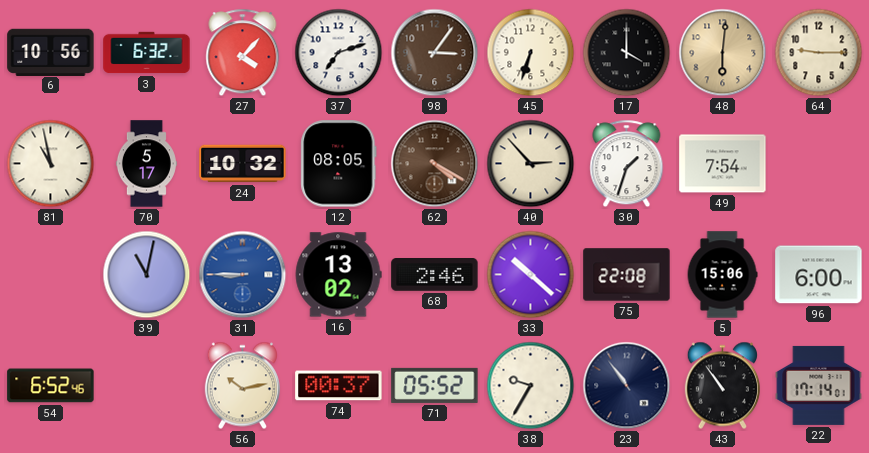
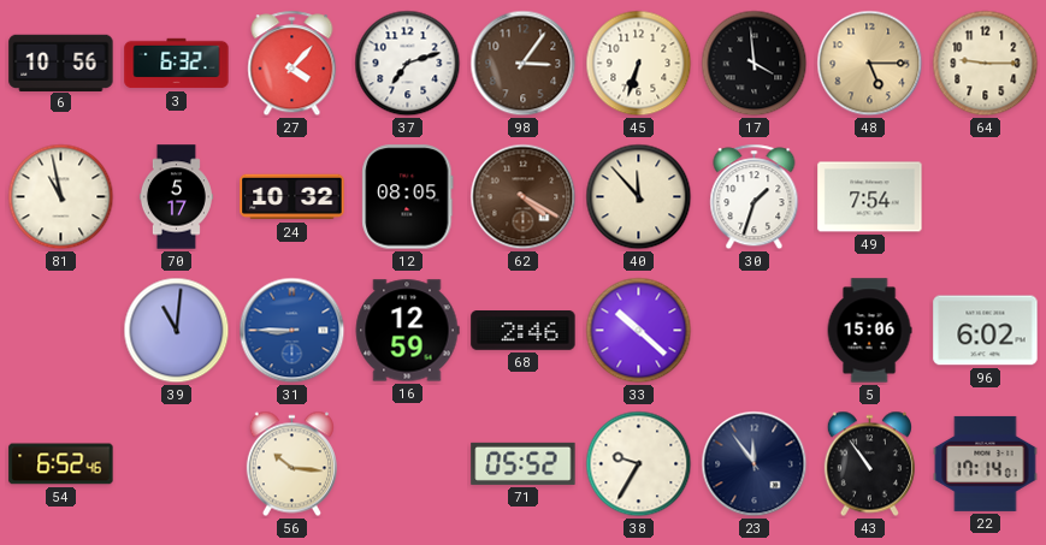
17: 4:00 -> 3:59
48: 6:01 -> 5:15
40: 2:53 -> 11:53
39: 11:02 -> 11:01
16: 13:02 -> 12:59
75: 22:08 -> none
96: 6:00 -> 6:02
56: 10:13 -> 10:16
74: 00:37 -> none
23: 10:54 -> 11:54
